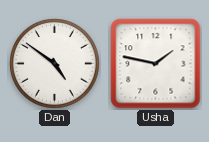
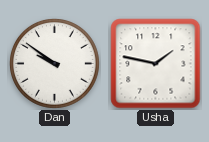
Dan: 4:51 -> 9:51
